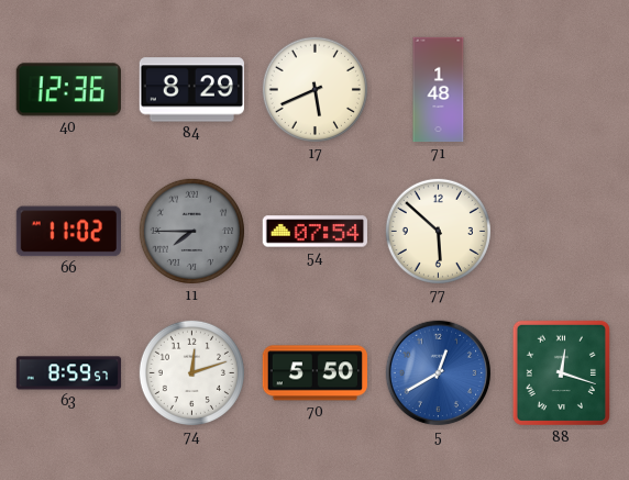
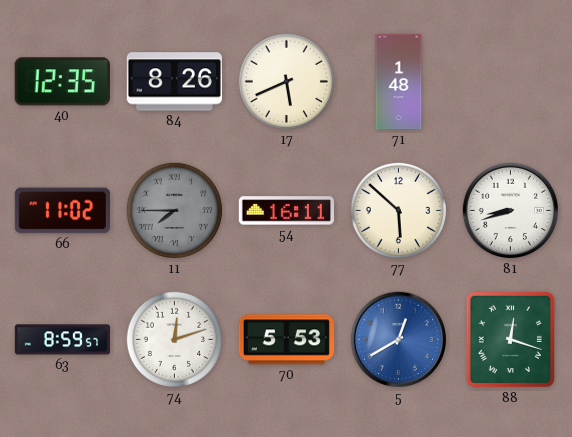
40: 12:36 -> 12:35
84: 8:29 -> 8:26
54: 07:54 -> 16:11
81: none -> 8:42
70: 5:50 -> 5:53
